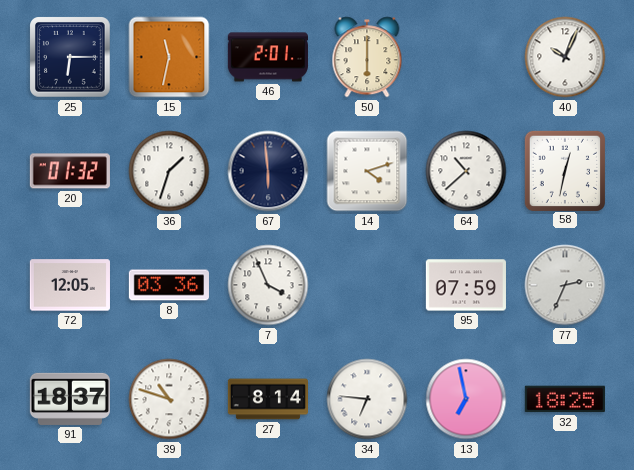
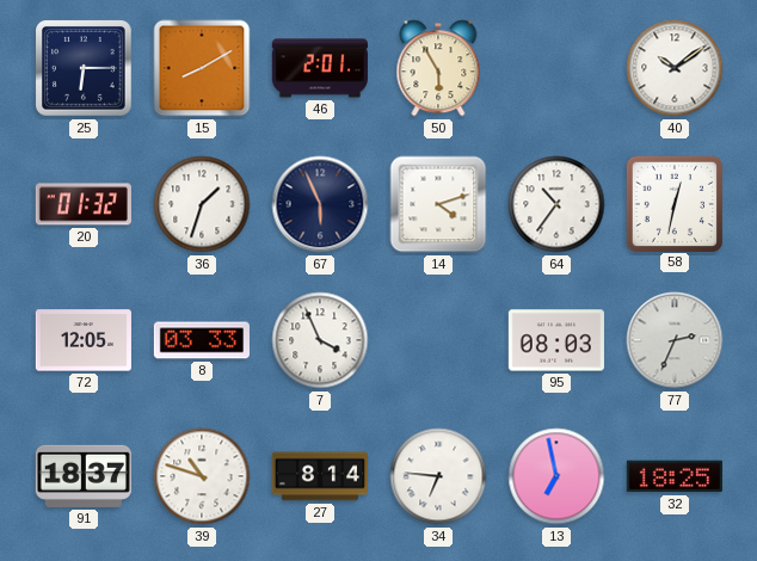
15: 11:32 -> 8:10
50: 6:00 -> 5:55
40: 10:04 -> 10:09
67: 5:59 -> 5:56
64: 10:38 -> 10:36
8: 03:36 -> 03:33
95: 07:59 -> 08:03
